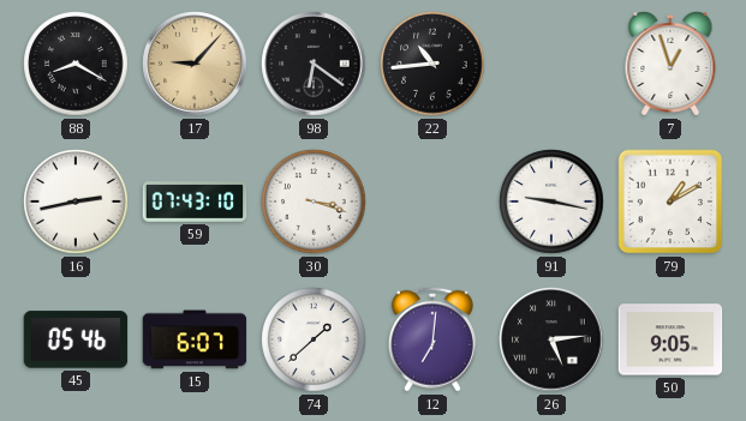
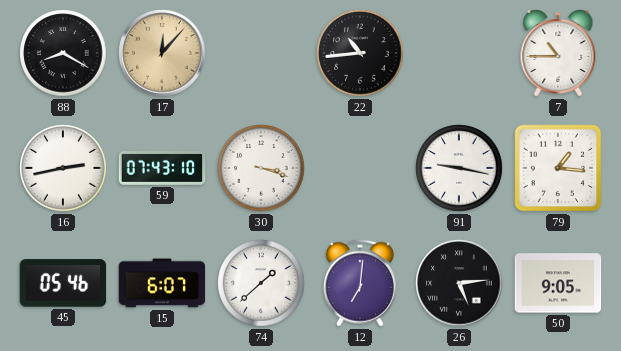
17: 9:07 -> 12:07
98: 6:21 -> none
7: 12:57 -> 10:45
79: 1:10 -> 1:16
